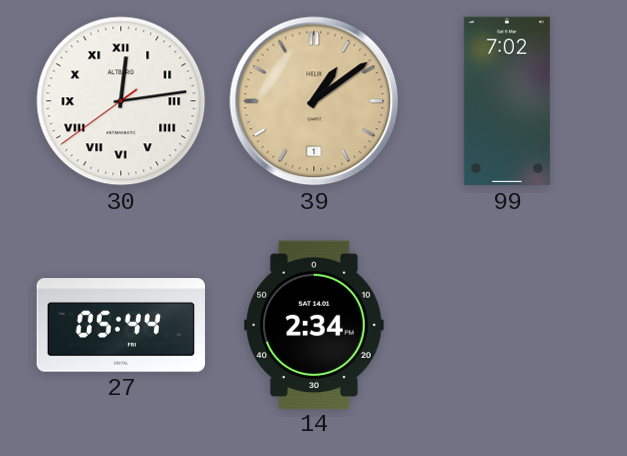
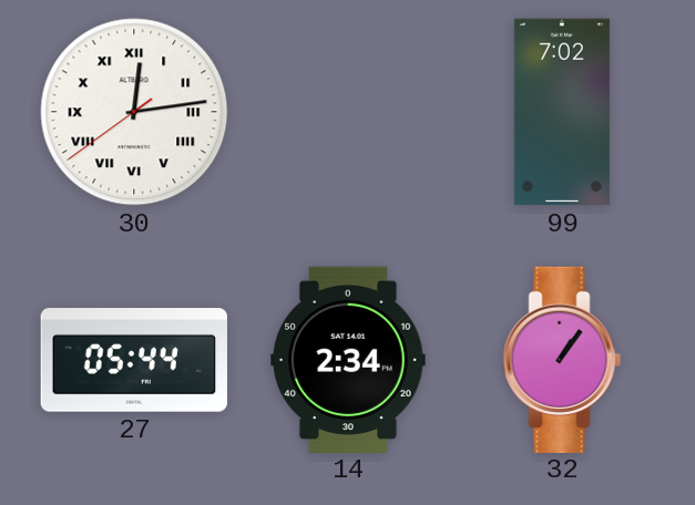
39: 1:09 -> none
32: none -> 1:06
